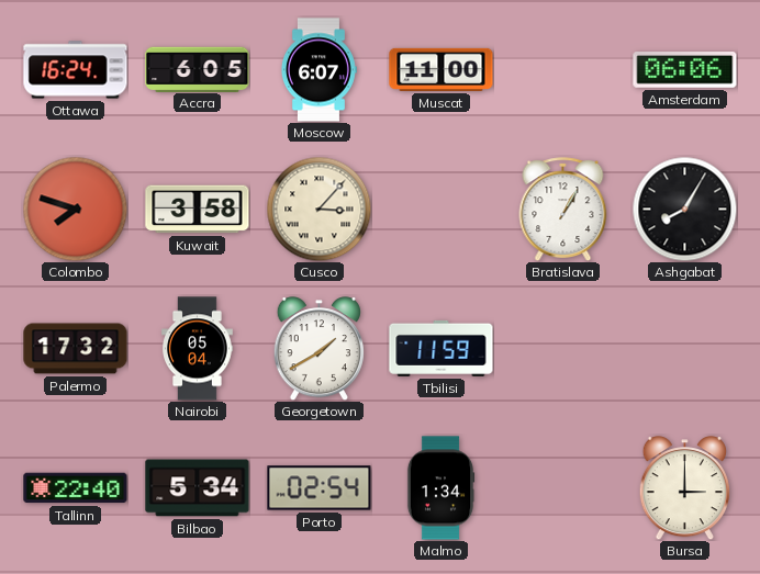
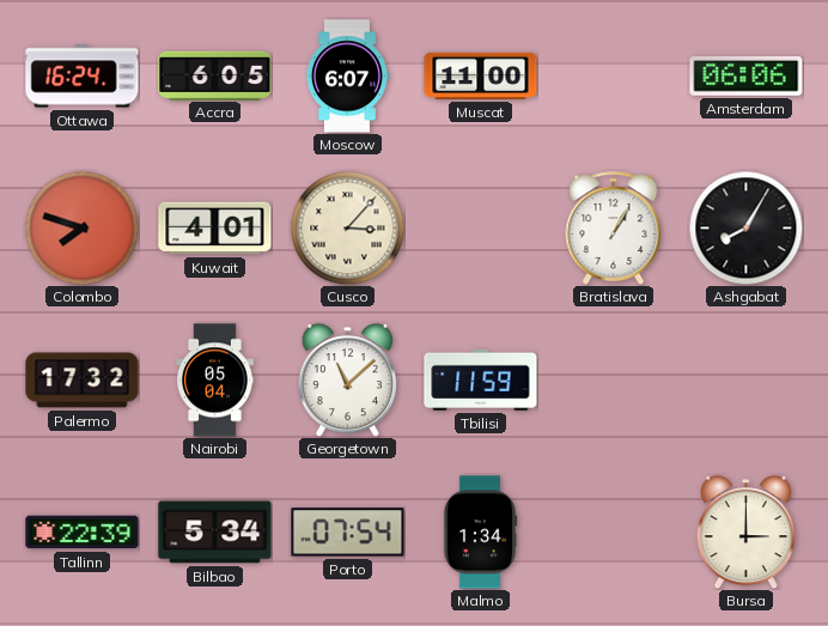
Kuwait: 3:58 -> 4:01
Georgetown: 1:40 -> 11:08
Tallinn: 22:40 -> 22:39
Porto: 02:54 -> 07:54
